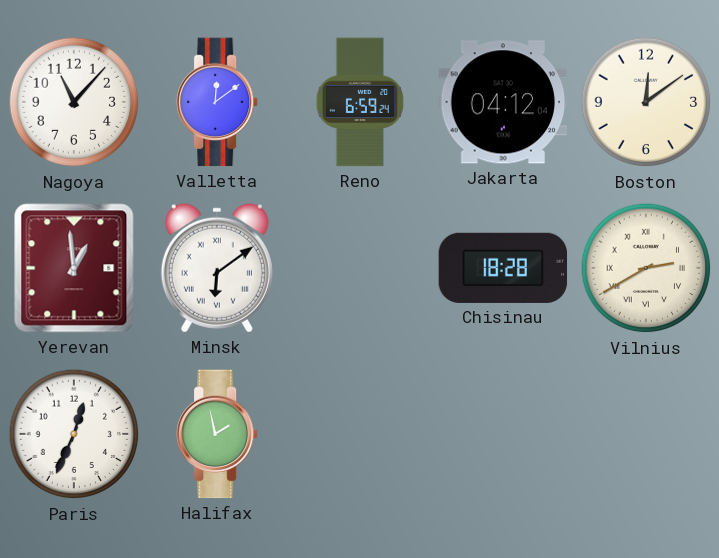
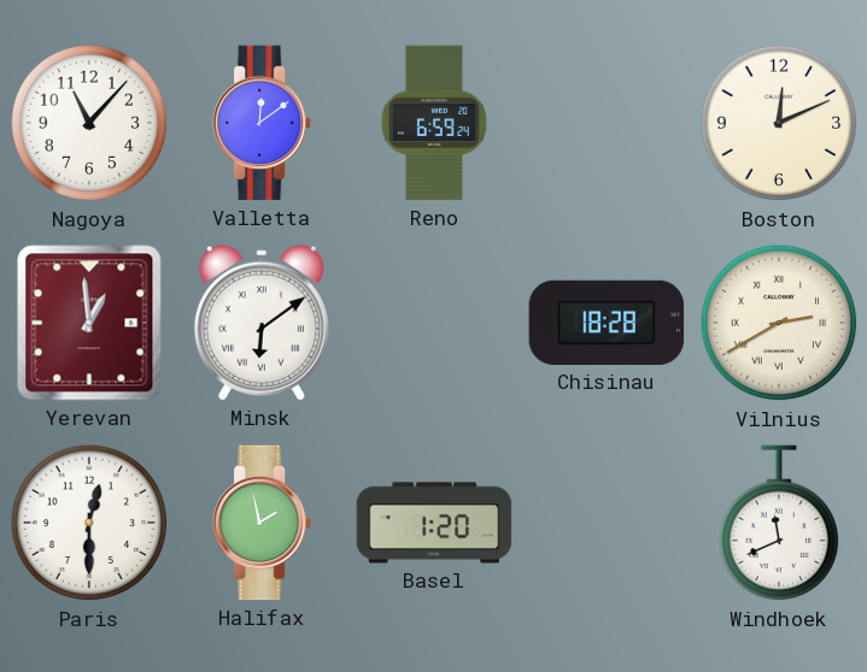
Jakarta: 04:12 -> none
Boston: 12:09 -> 12:11
Paris: 12:34 -> 12:30
Basel: none -> 1:20
Windhoek: none -> 11:41
